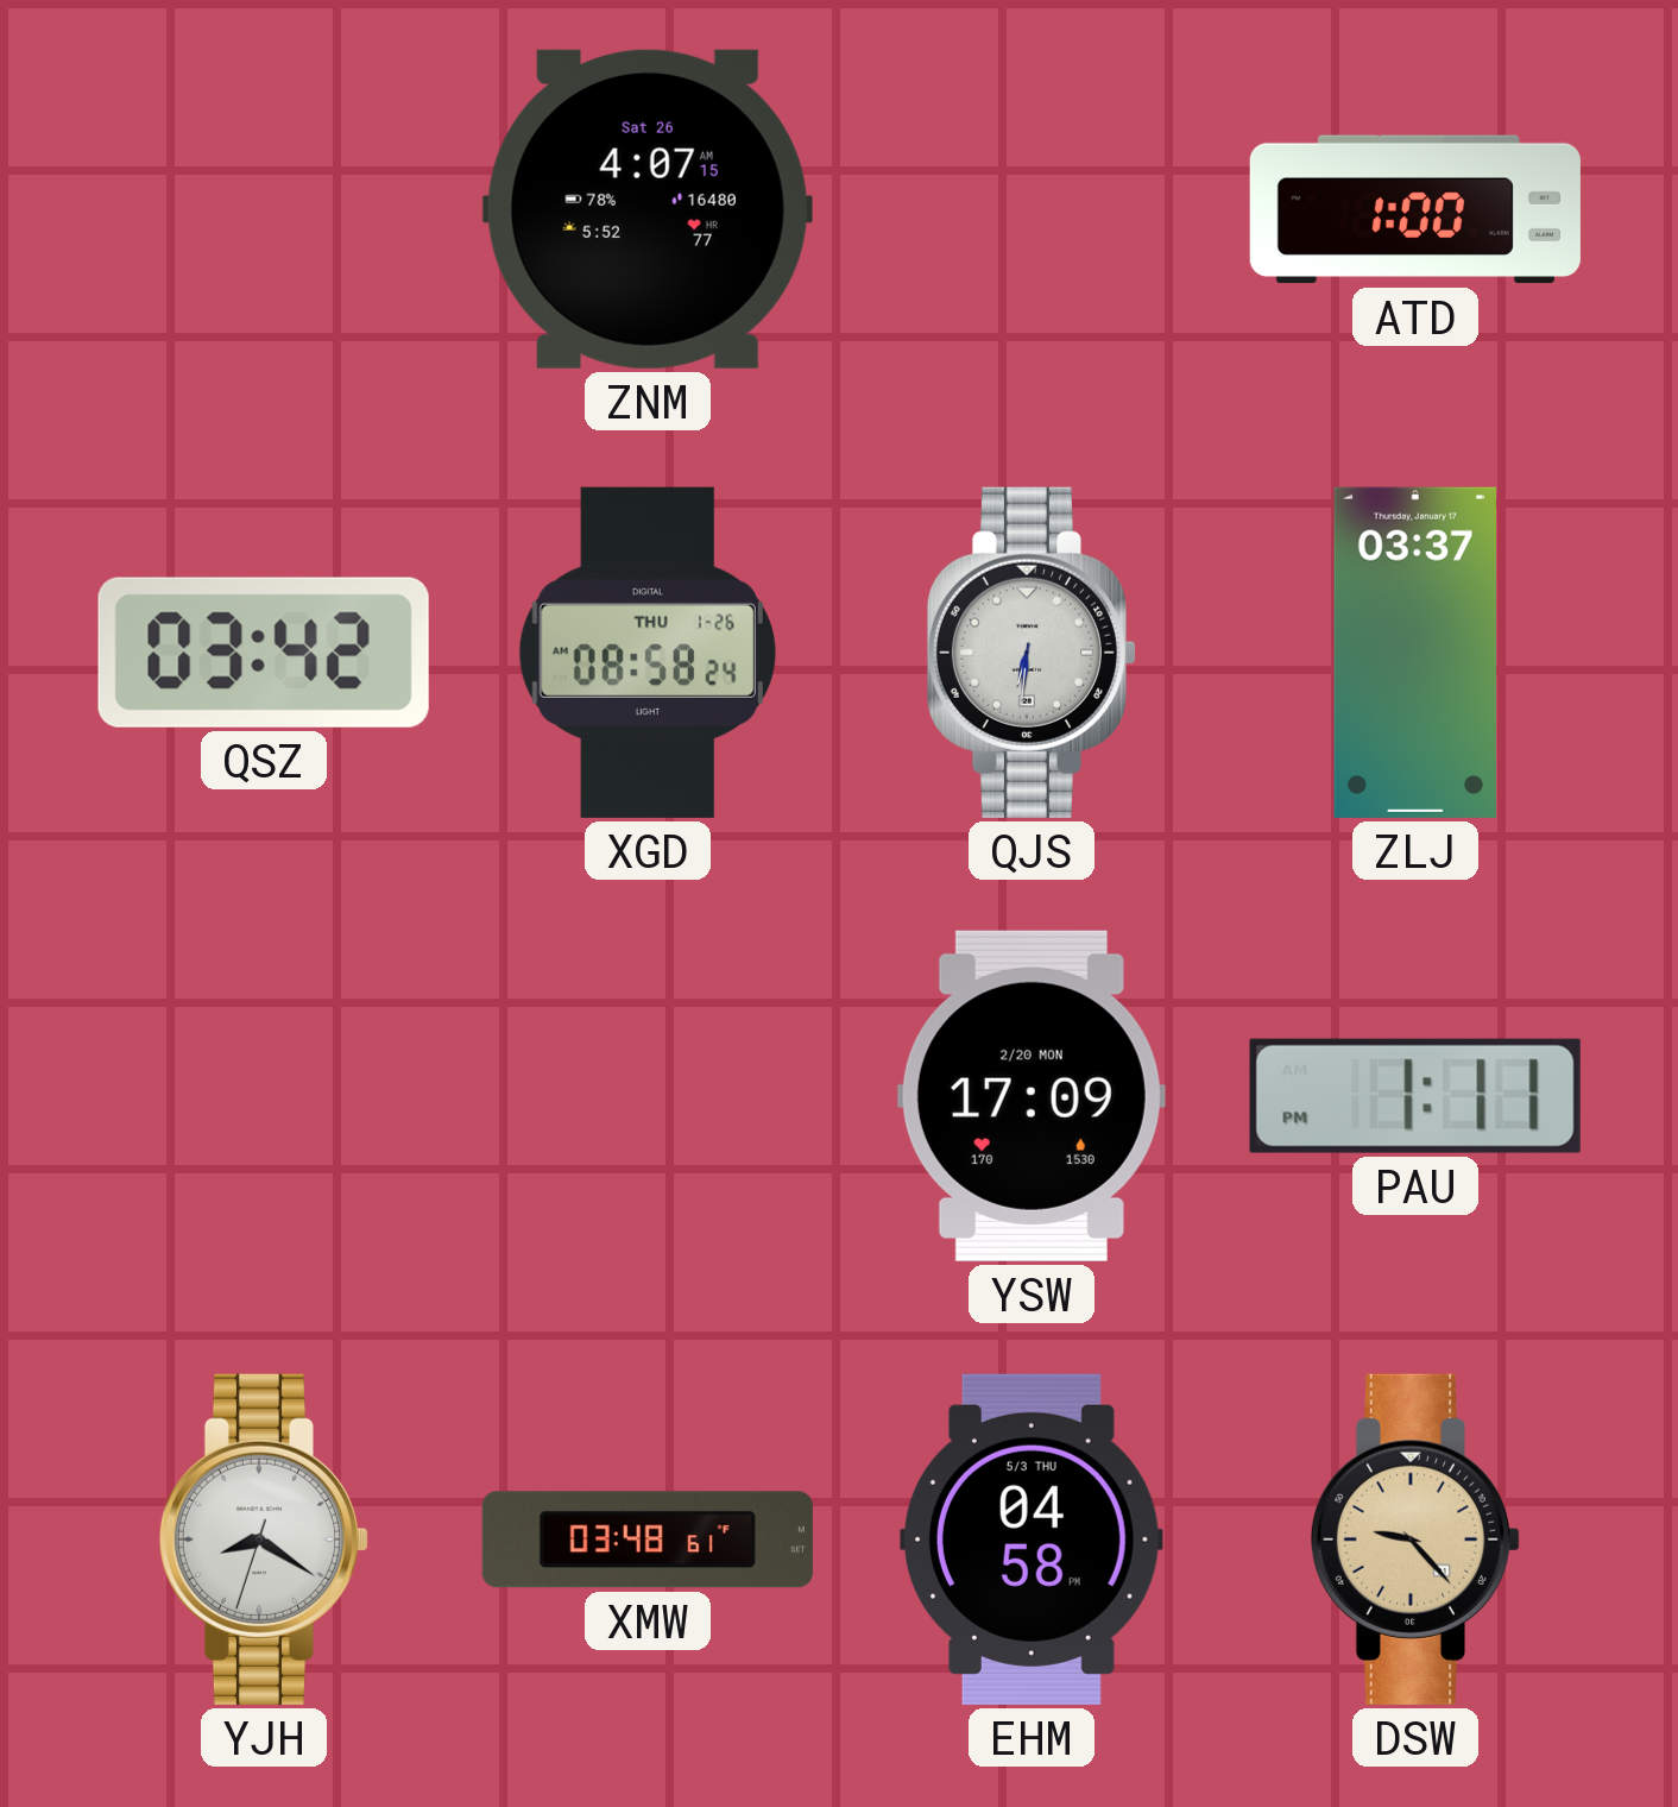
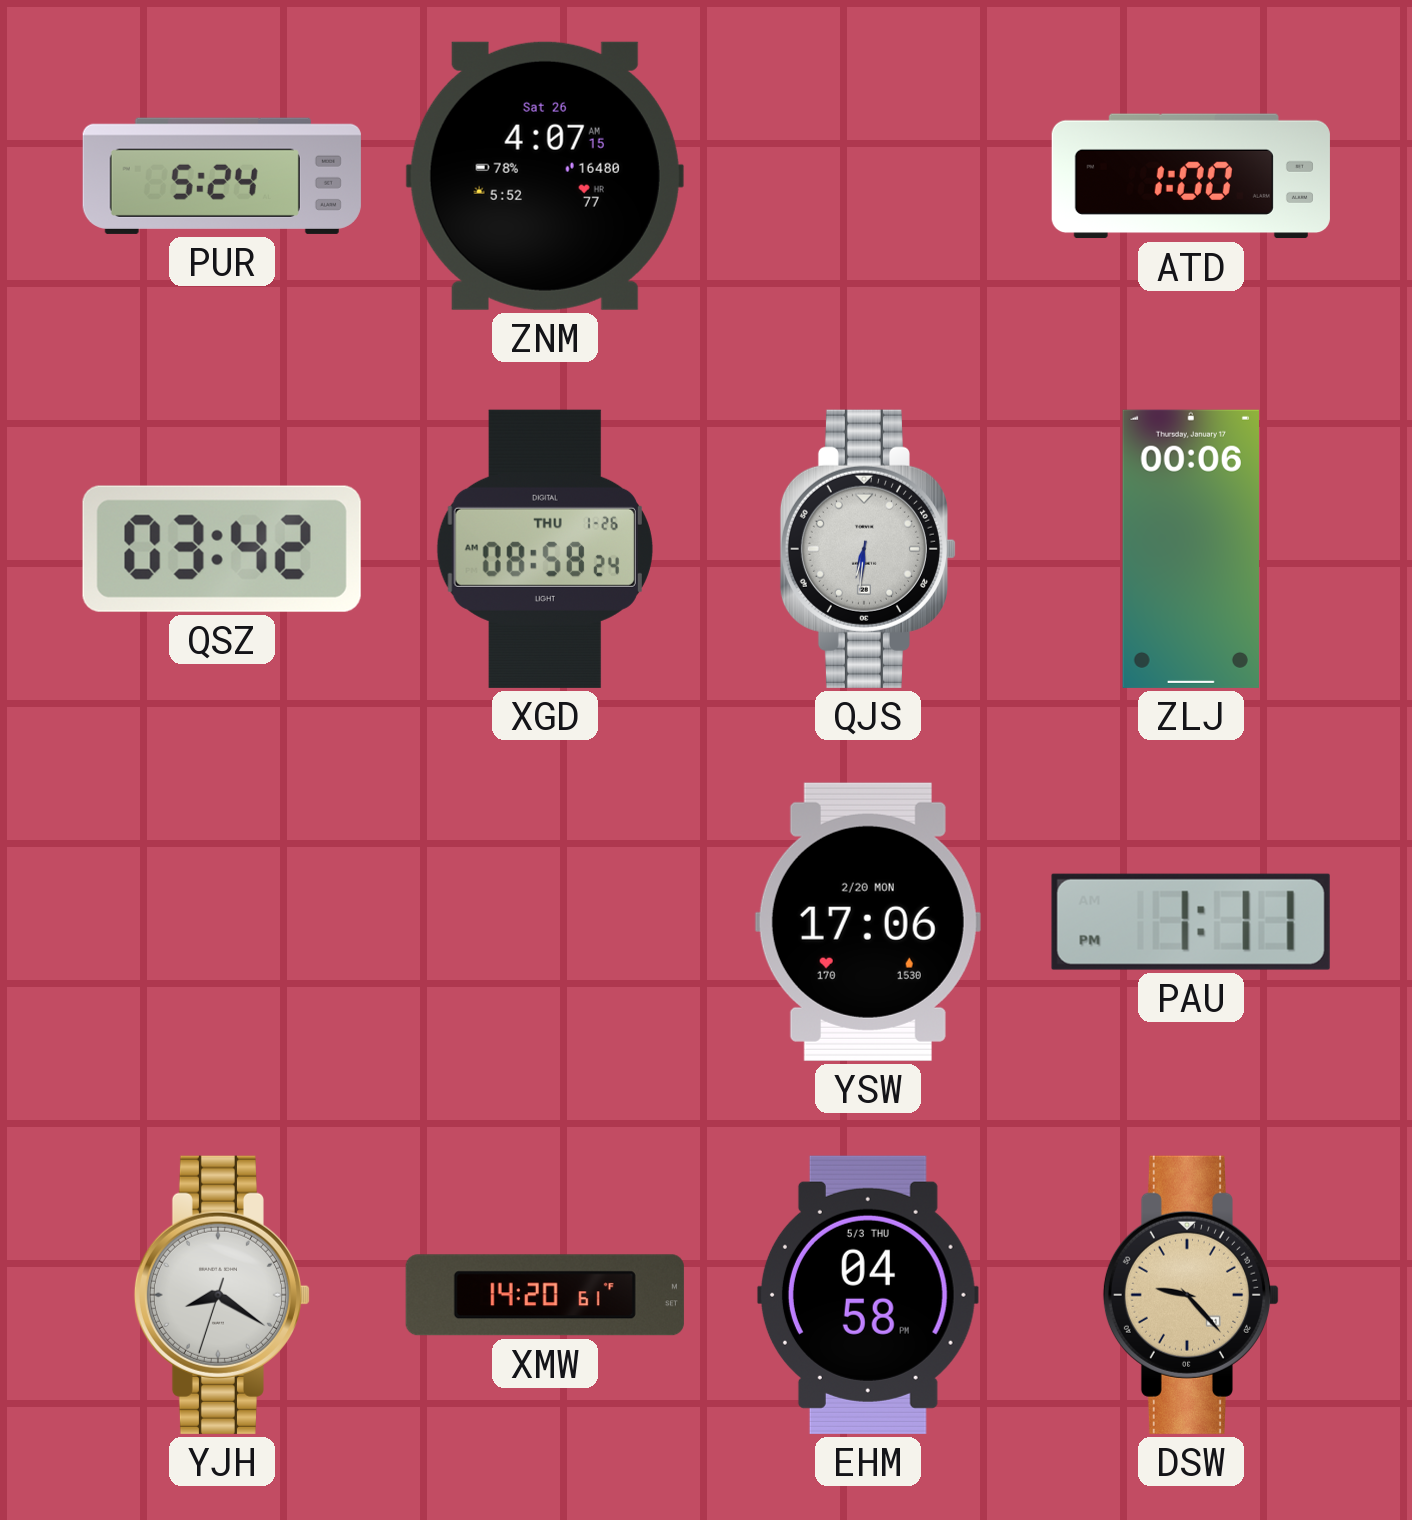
PUR: none -> 5:24
ZLJ: 03:37 -> 00:06
YSW: 17:09 -> 17:06
XMW: 03:48 -> 14:20
